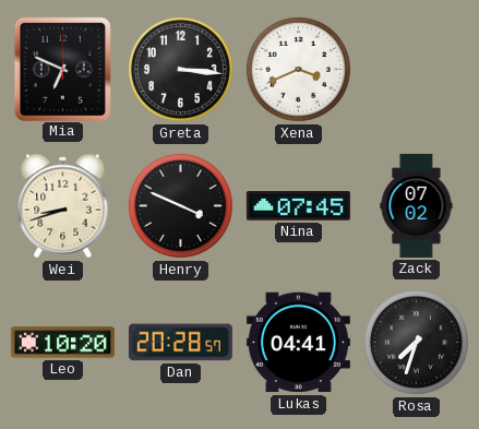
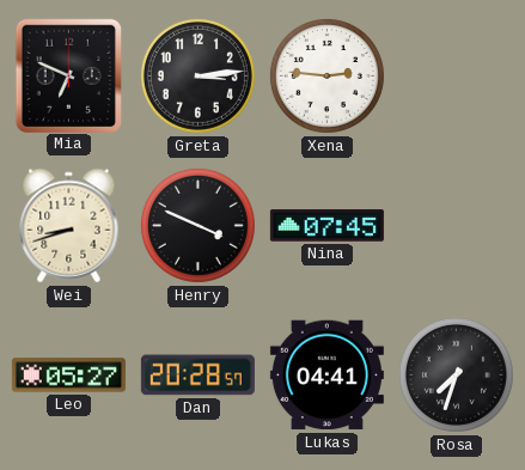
Greta: 3:16 -> 3:14
Xena: 3:41 -> 2:46
Zack: 07:02 -> none
Leo: 10:20 -> 05:27
